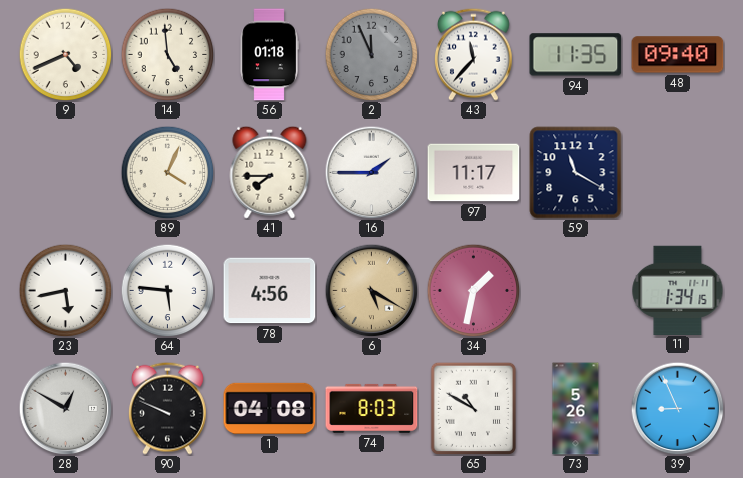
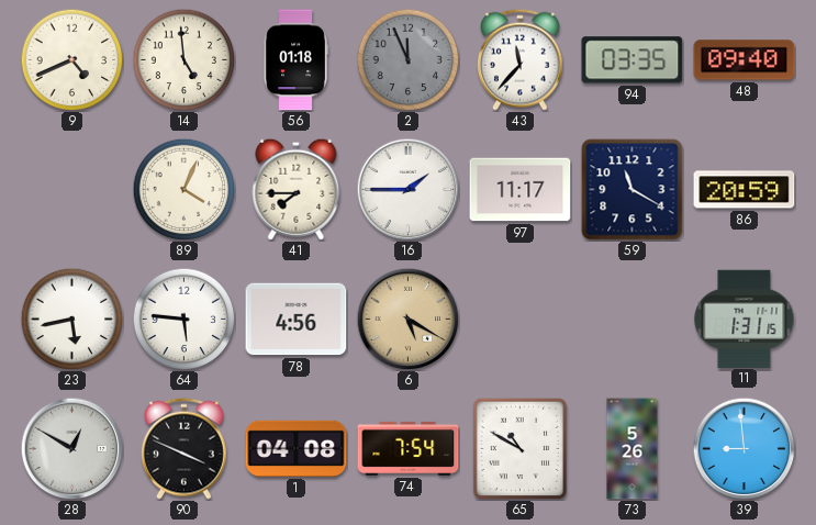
94: 11:35 -> 03:35
86: none -> 20:59
34: 1:32 -> none
11: 1:34 -> 1:31
90: 9:49 -> 3:49
74: 8:03 -> 7:54
39: 8:56 -> 8:59
